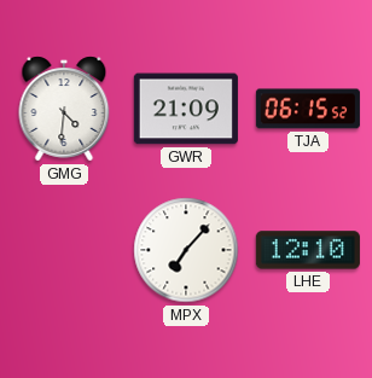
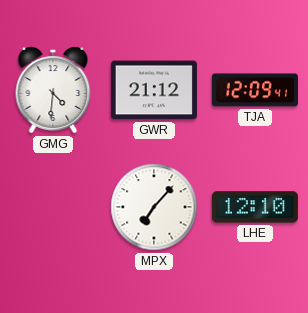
GWR: 21:09 -> 21:12
TJA: 06:15 -> 12:09
